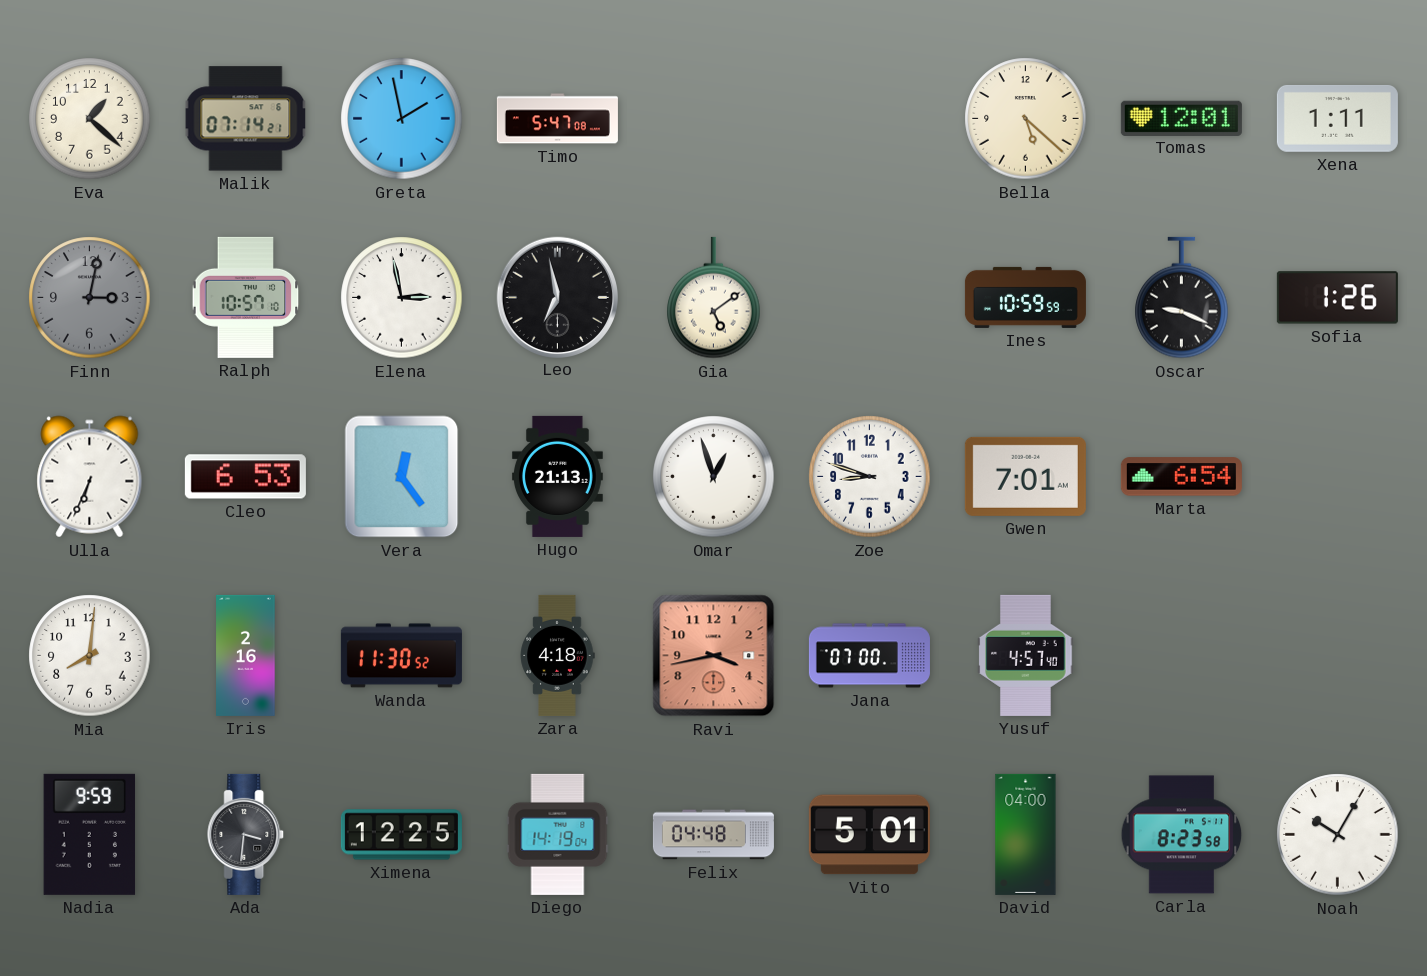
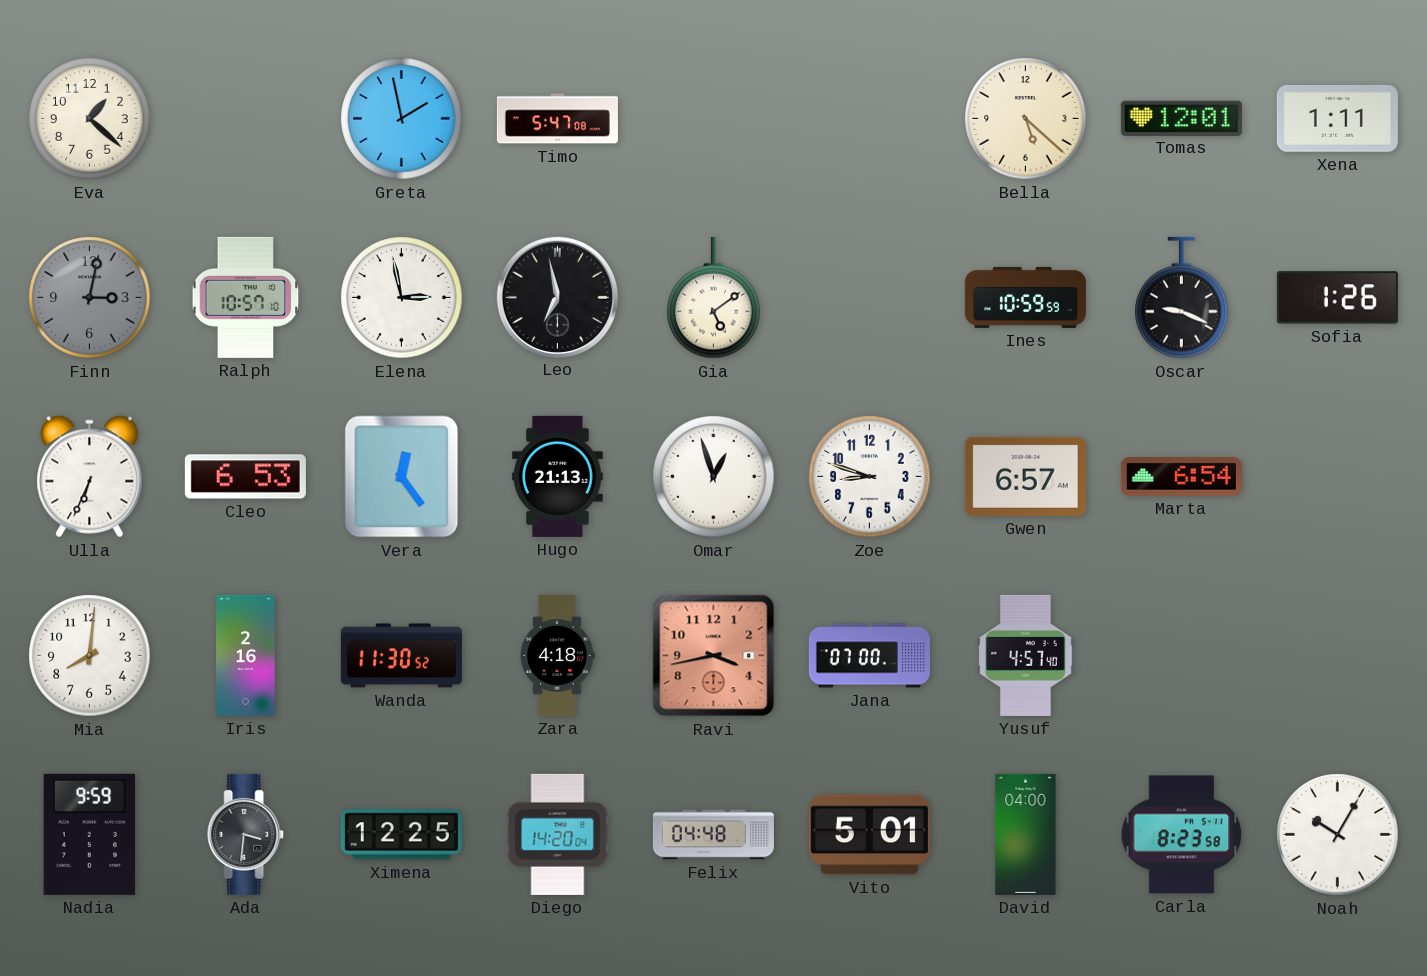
Malik: 07:14 -> none
Gwen: 7:01 -> 6:57
Diego: 14:19 -> 14:20
